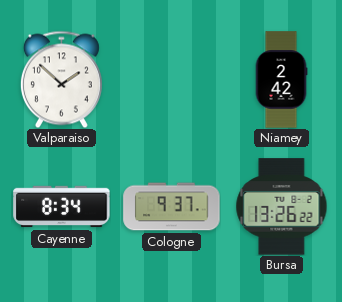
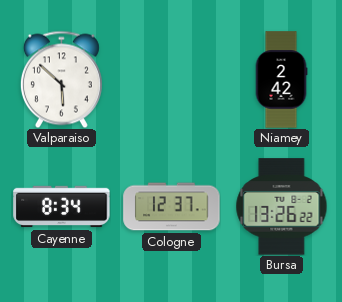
Valparaiso: 1:52 -> 5:52
Cologne: 9:37 -> 12:37
